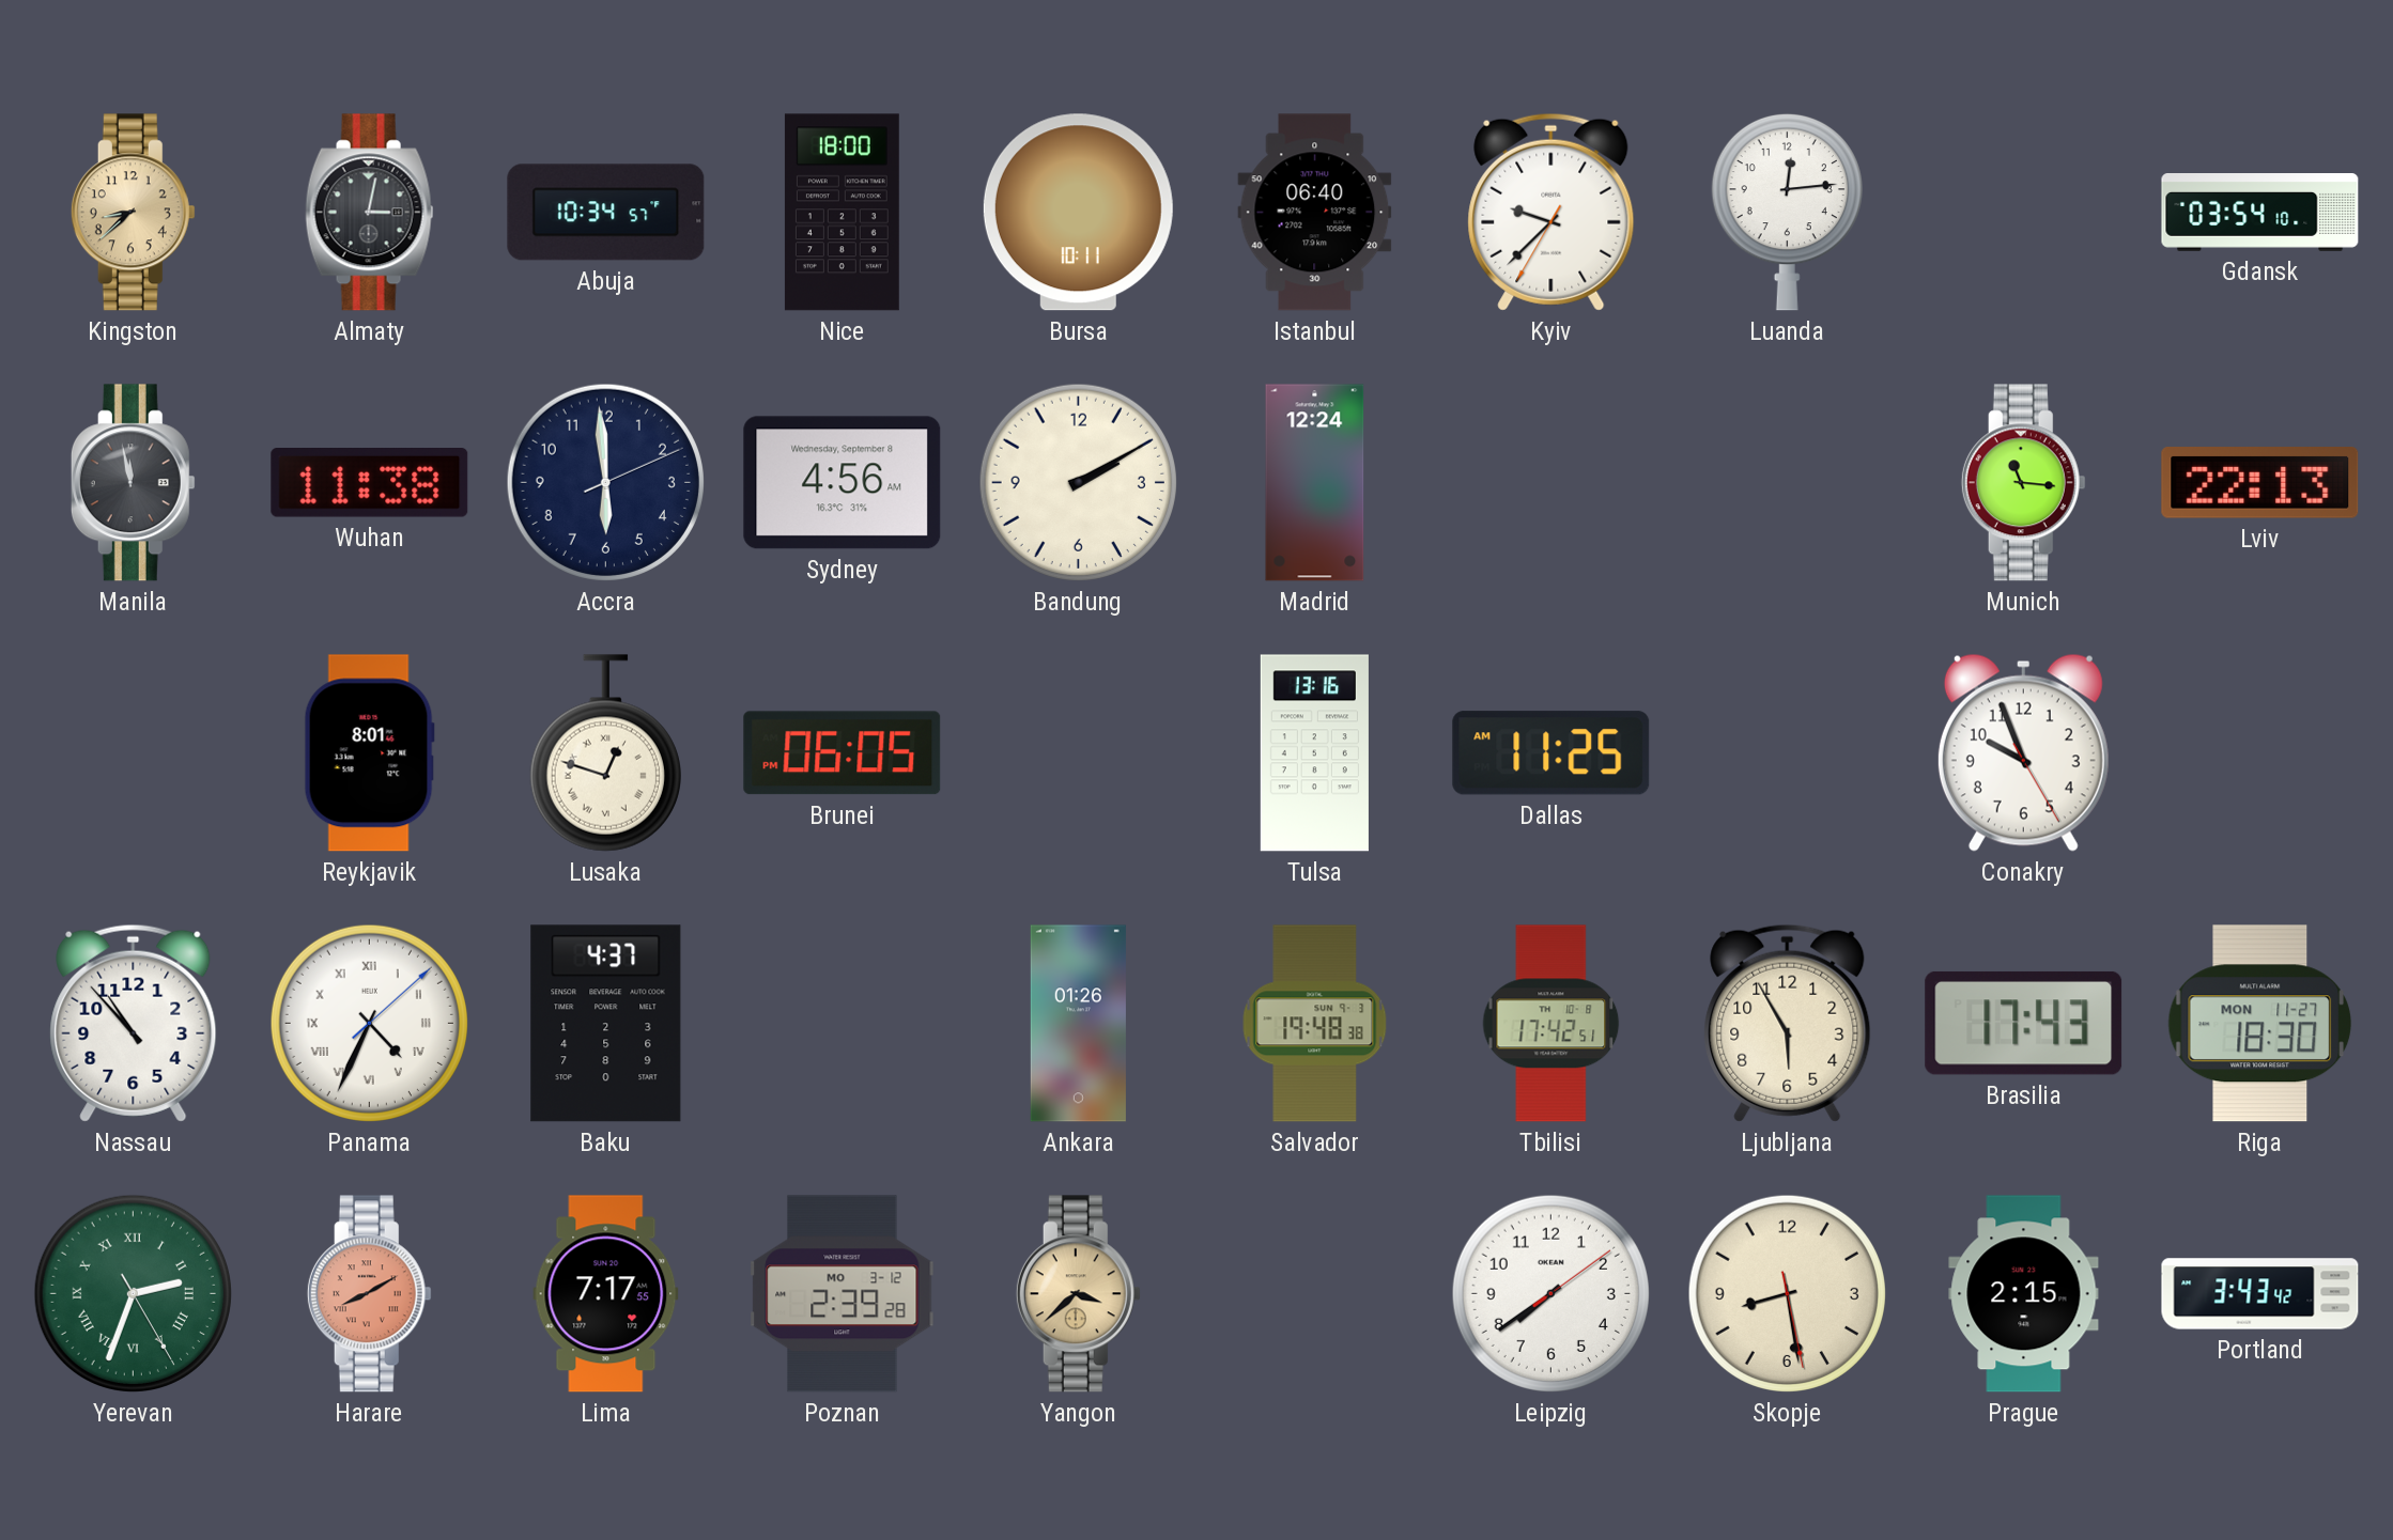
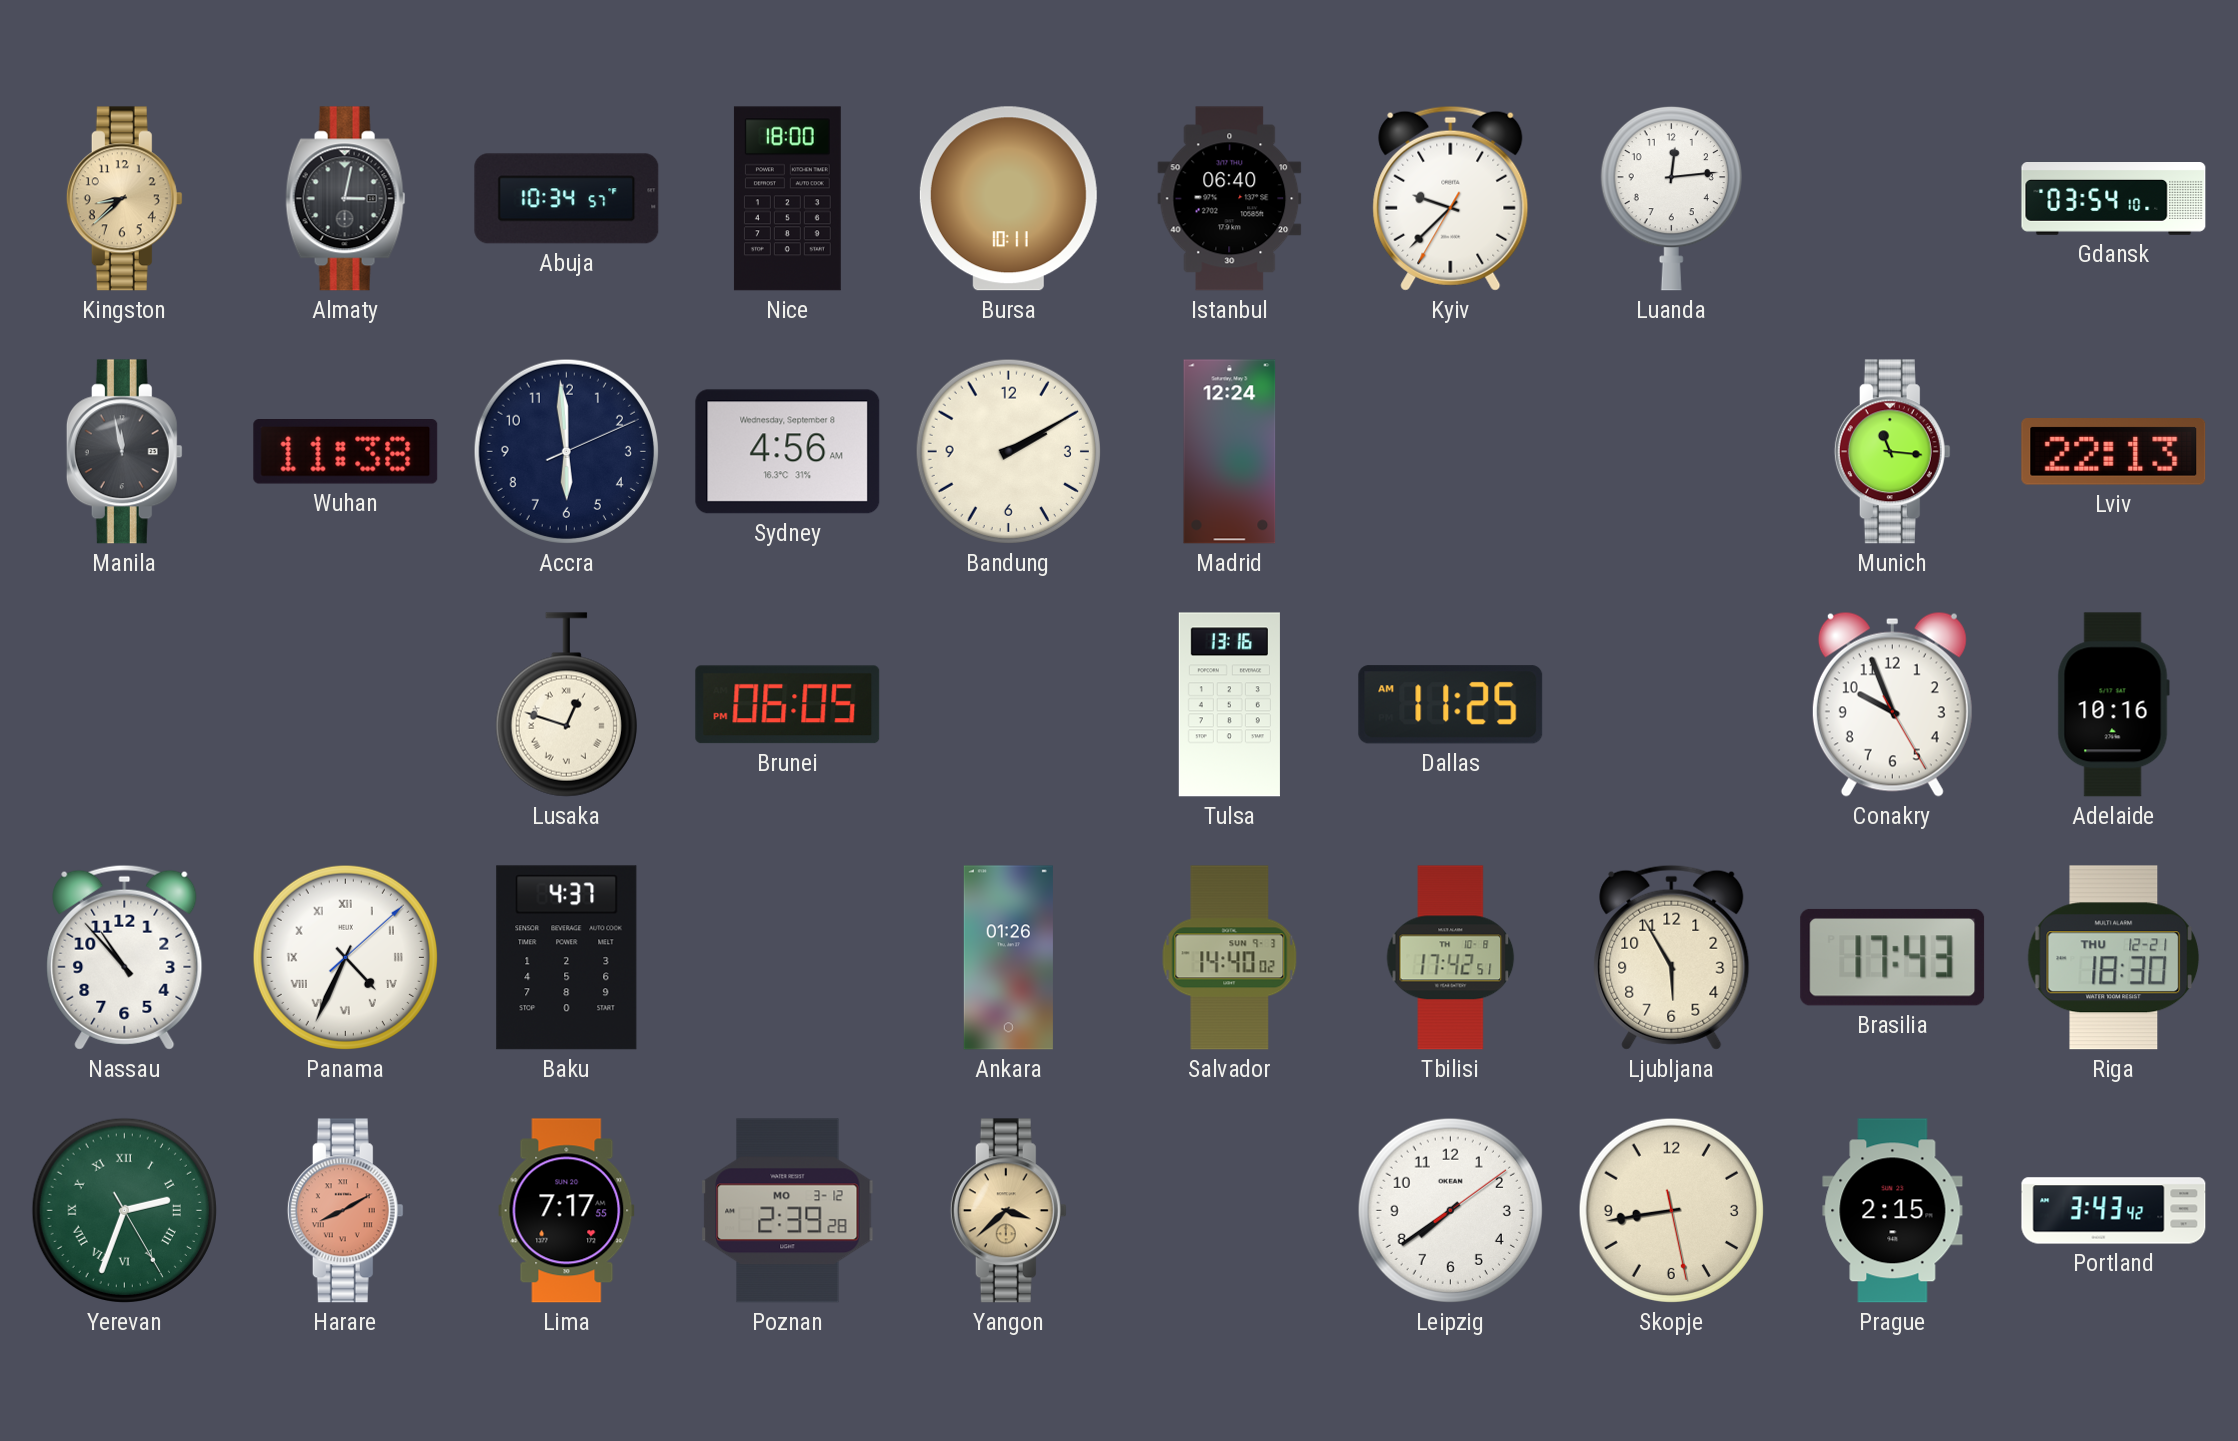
Reykjavik: 8:01 -> none
Adelaide: none -> 10:16
Salvador: 19:48 -> 14:40
Riga date: MON 11-27 -> THU 12-21
Skopje: 8:28 -> 8:43
